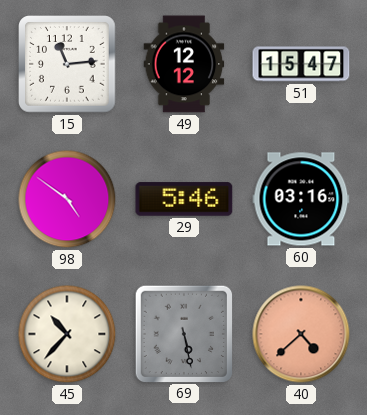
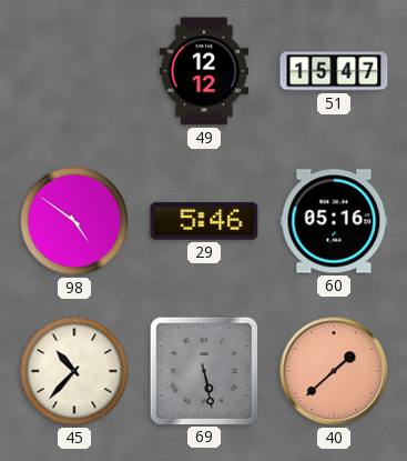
15: 11:14 -> none
60: 03:16 -> 05:16
40: 4:38 -> 1:38
